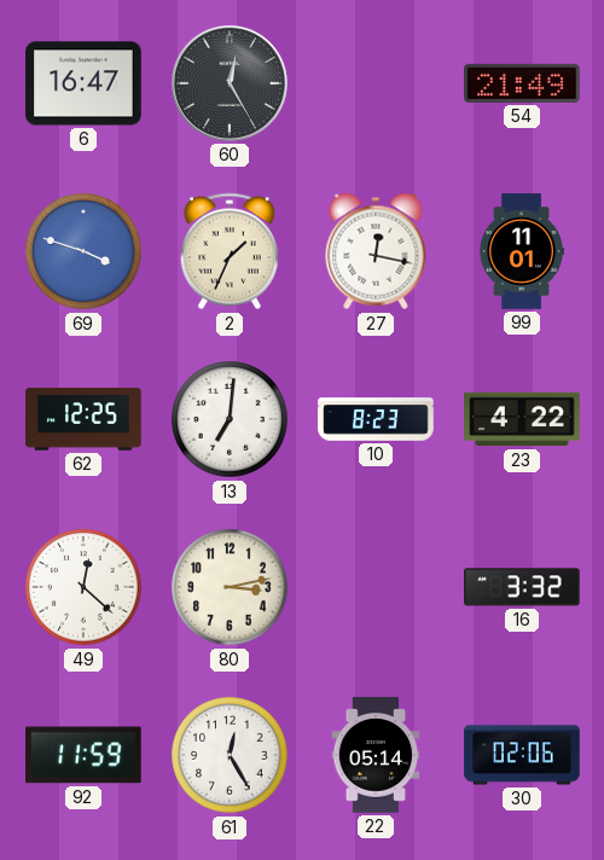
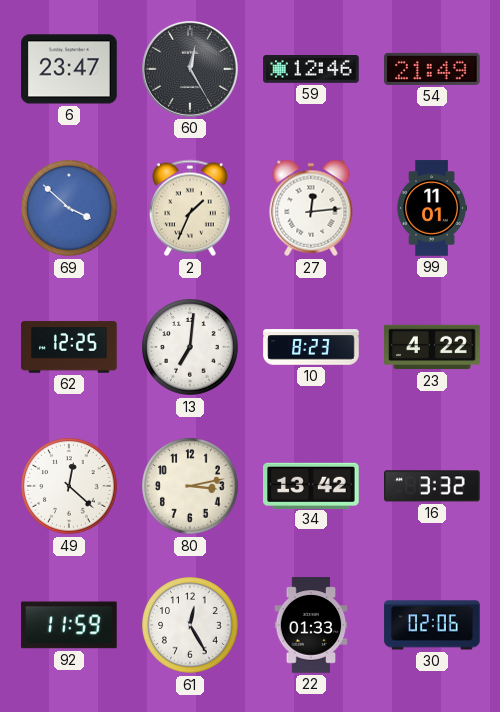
6: 16:47 -> 23:47
59: none -> 12:46
69: 3:48 -> 3:52
27: 12:17 -> 12:14
34: none -> 13:42
22: 05:14 -> 01:33
